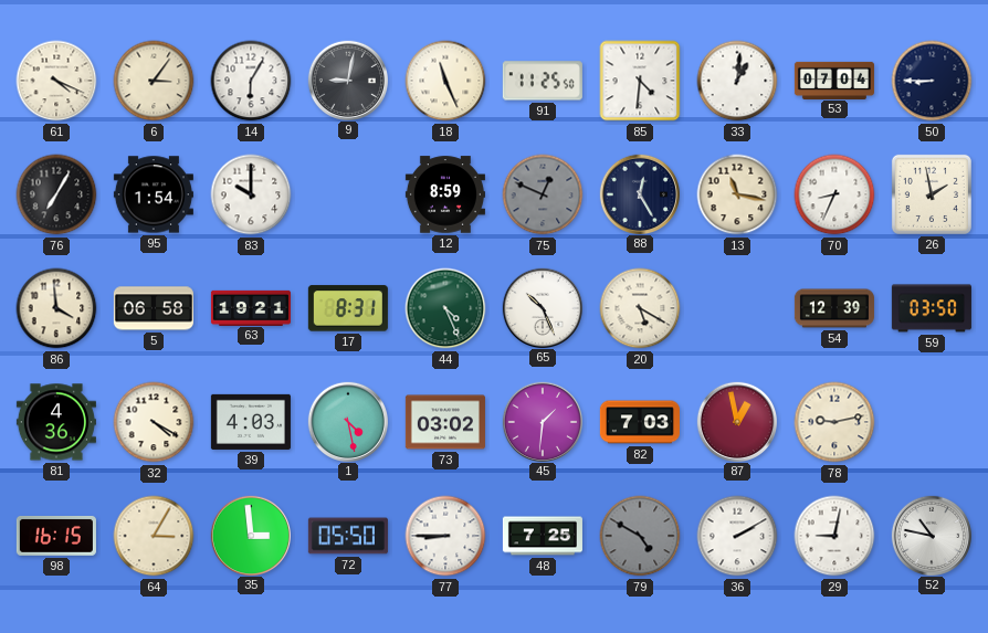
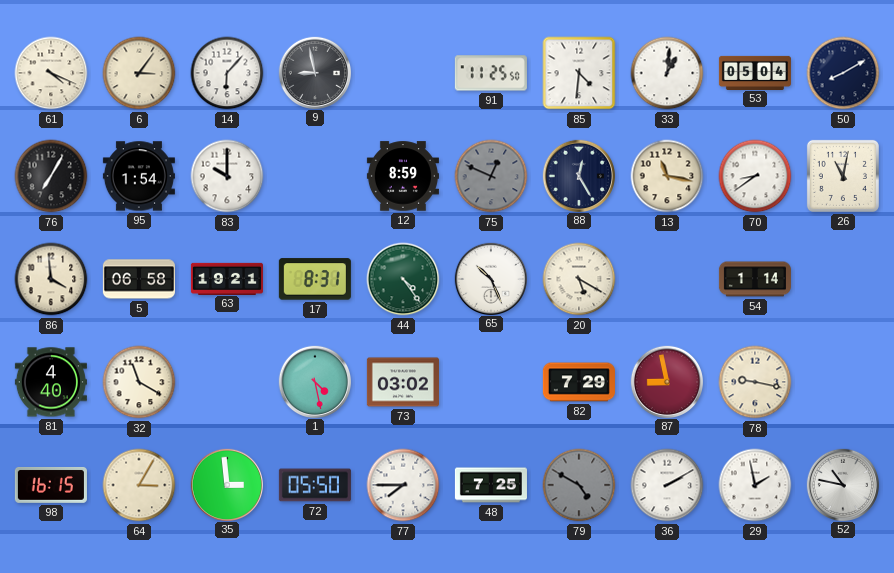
14: 6:05 -> 6:07
9: 9:02 -> 8:58
18: 11:26 -> none
53: 07:04 -> 05:04
50: 8:45 -> 8:10
70: 8:34 -> 8:39
26: 1:58 -> 11:02
44: 4:26 -> 4:24
54: 12:39 -> 1:14
59: 03:50 -> none
81: 4:36 -> 4:40
32: 4:20 -> 11:20
39: 4:03 -> none
45: 1:31 -> none
82: 7:03 -> 7:29
87: 12:58 -> 8:58
78: 9:13 -> 9:17
77: 8:45 -> 7:45
29: 9:02 -> 1:58
